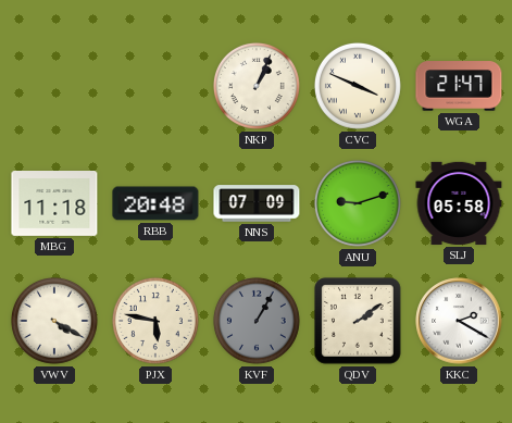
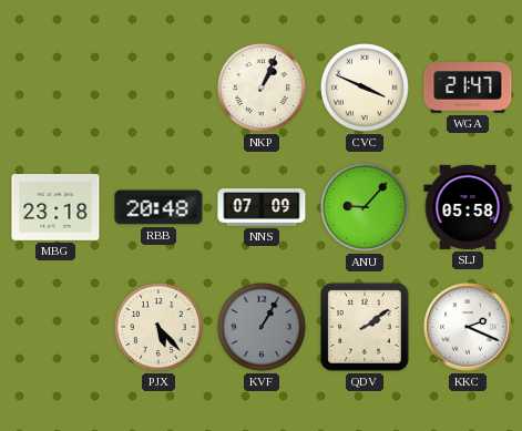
MBG: 11:18 -> 23:18
ANU: 9:12 -> 9:07
VWV: 4:20 -> none
PJX: 5:47 -> 5:23
KKC: 2:20 -> 2:19
